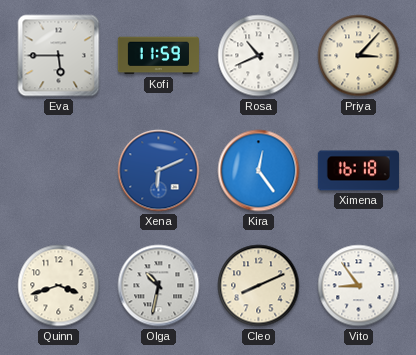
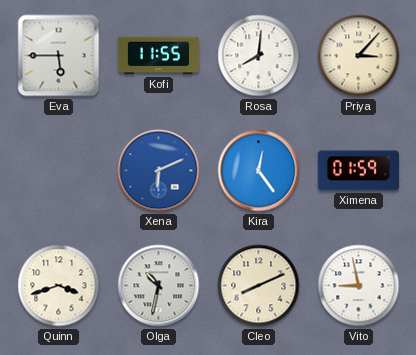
Kofi: 11:59 -> 11:55
Rosa: 10:41 -> 8:01
Ximena: 16:18 -> 01:59
Vito: 8:54 -> 8:58
